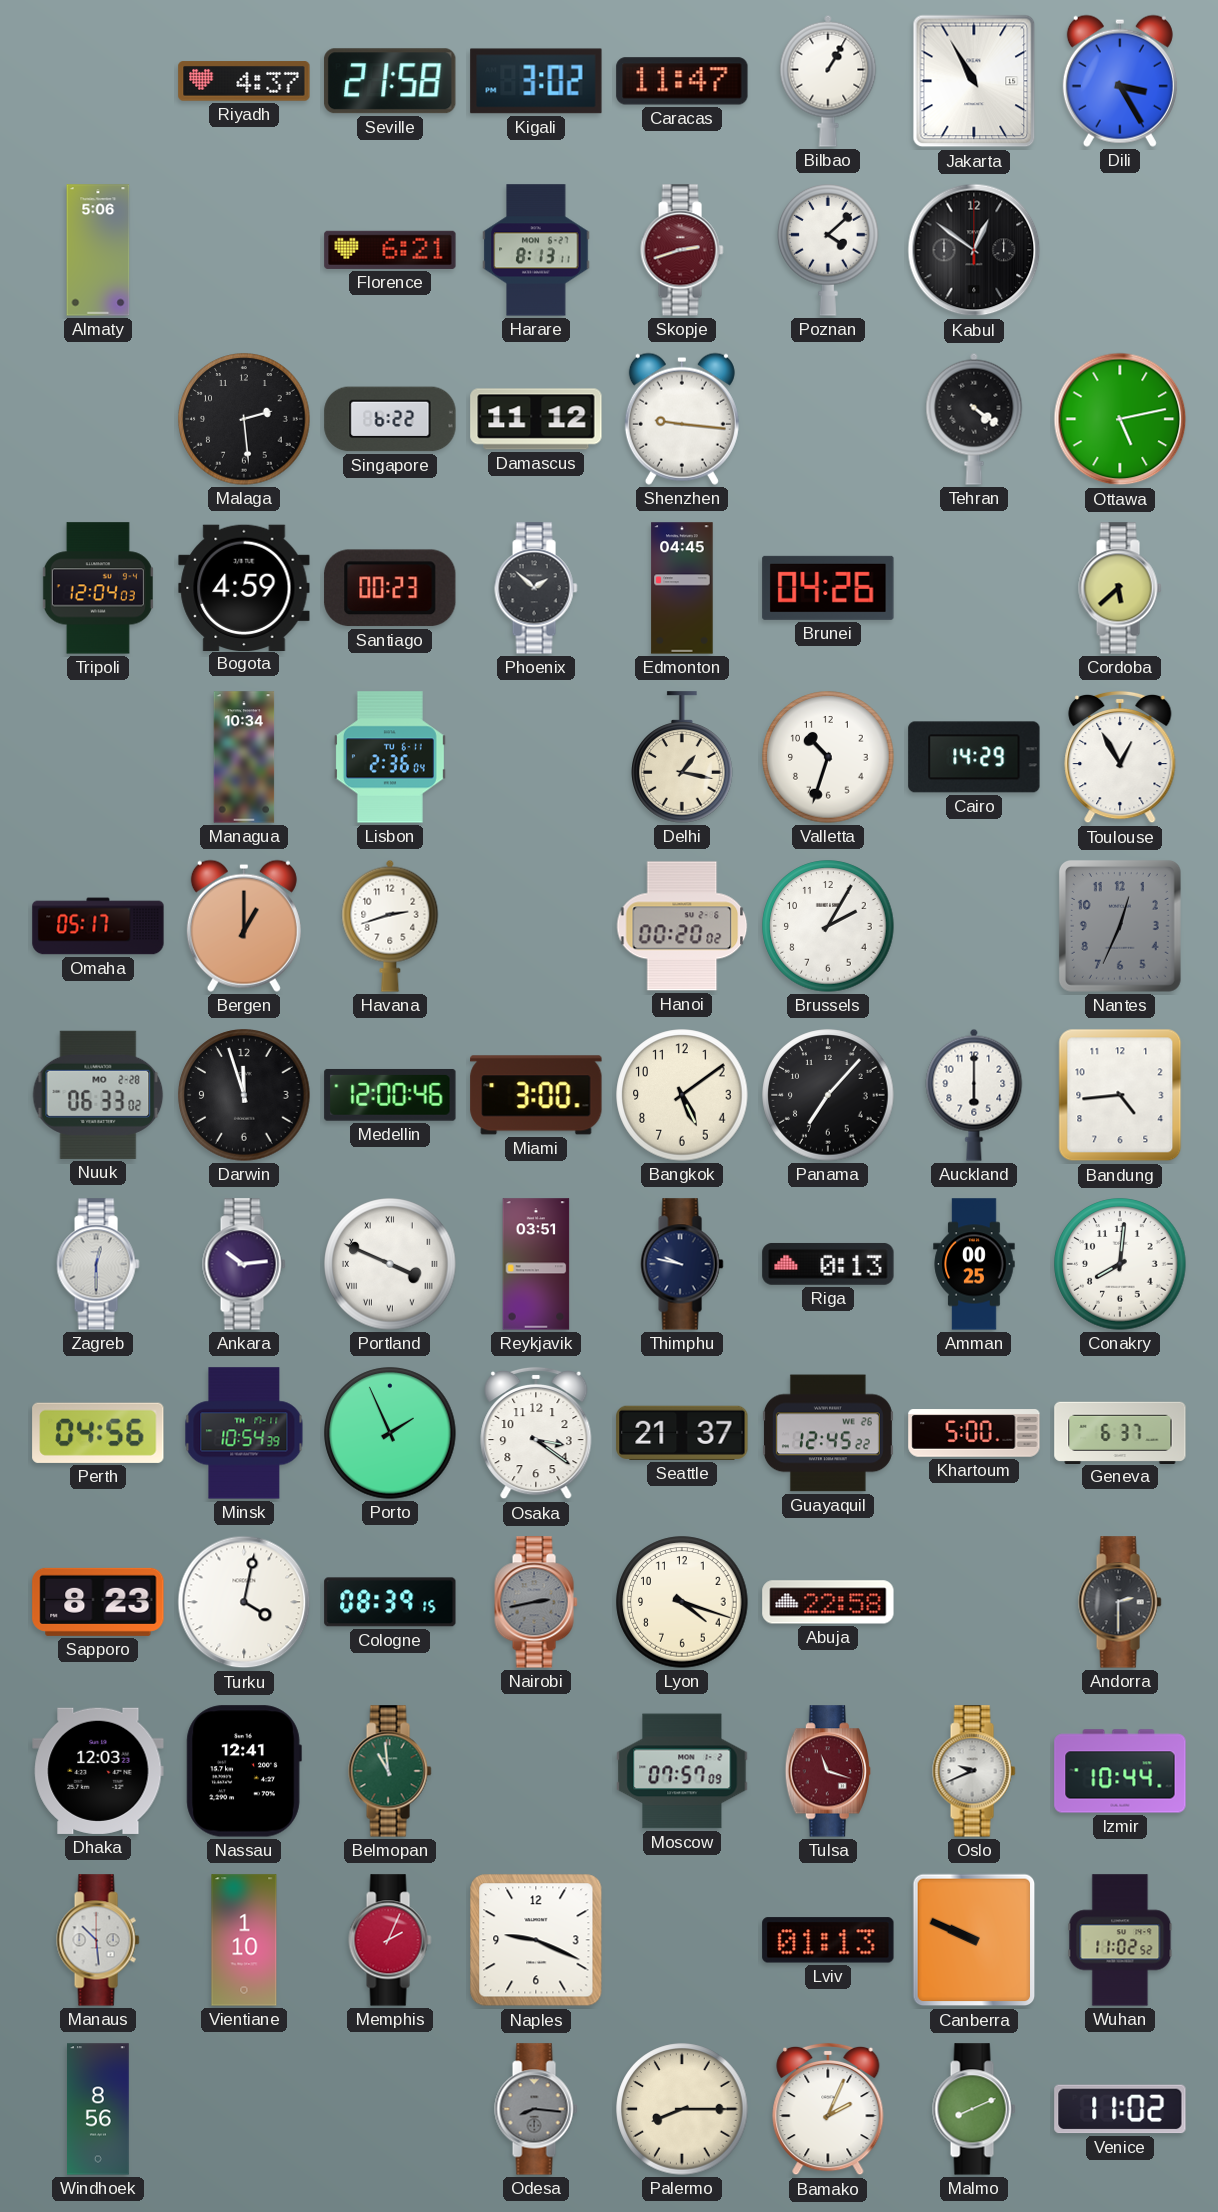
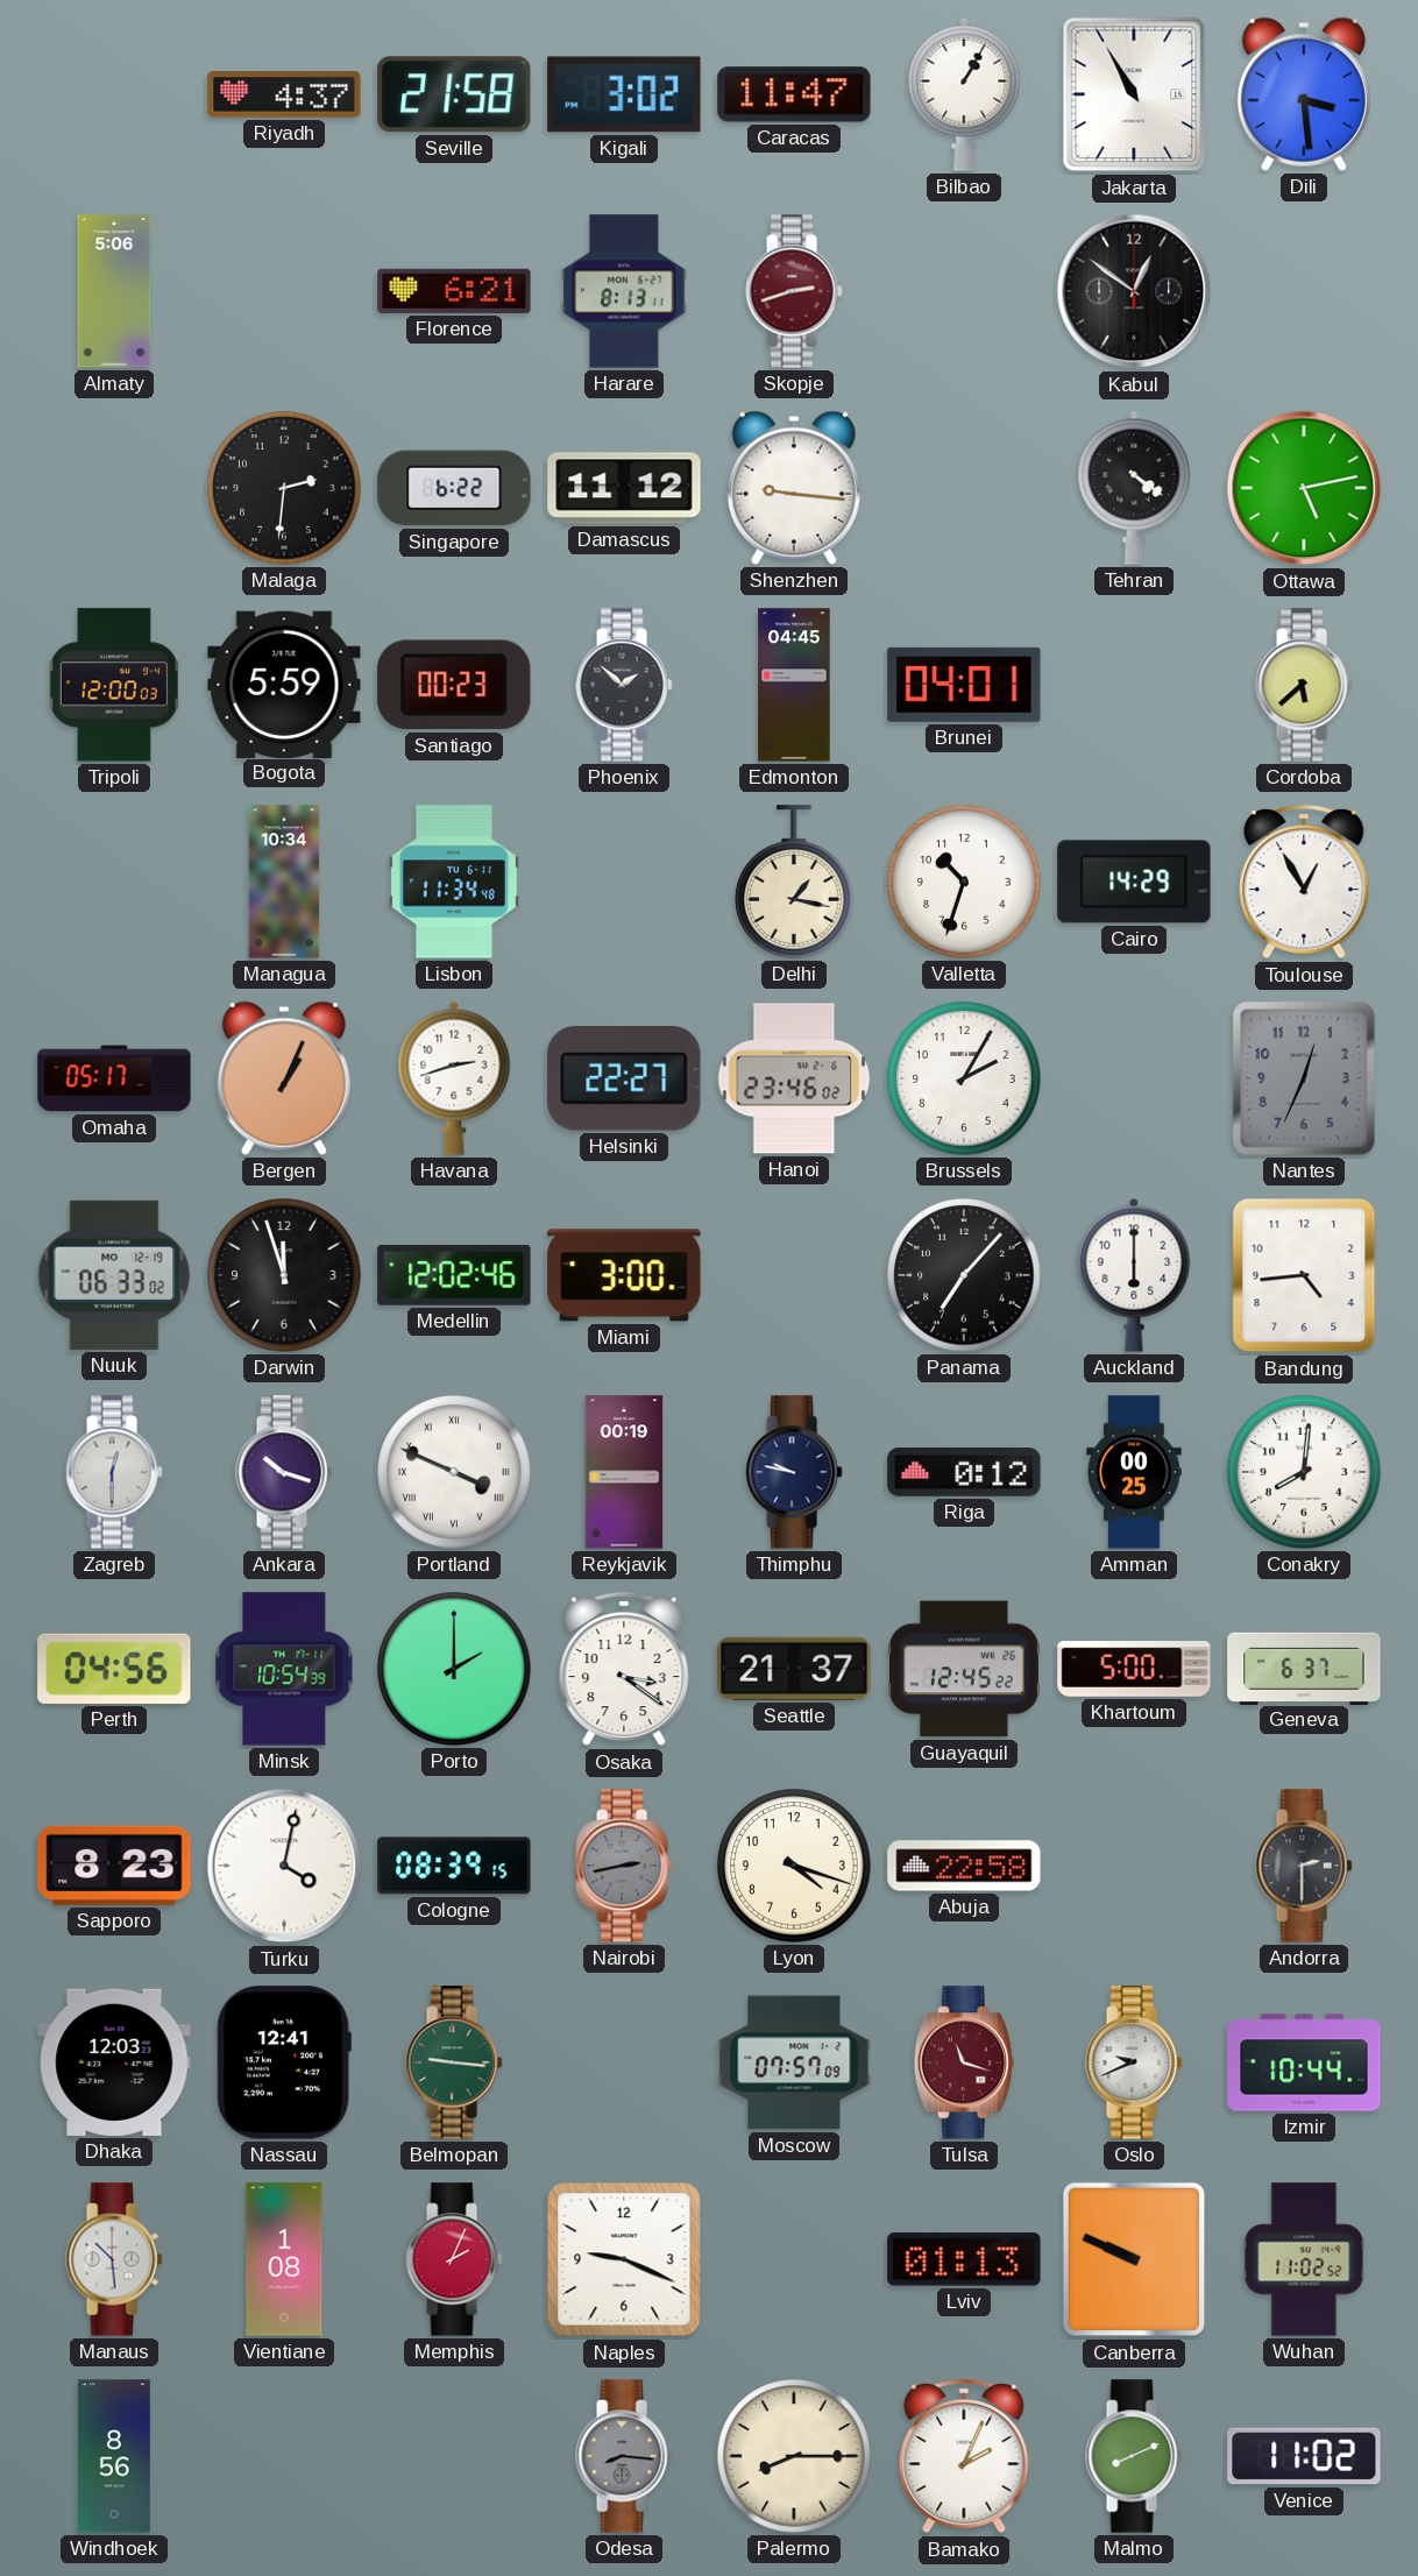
Dili: 3:25 -> 3:29
Poznan: 4:08 -> none
Malaga: 2:29 -> 2:31
Tripoli: 12:04 -> 12:00
Bogota: 4:59 -> 5:59
Brunei: 04:26 -> 04:01
Lisbon: 2:36 -> 11:34
Bergen: 1:00 -> 1:04
Helsinki: none -> 22:27
Hanoi: 00:20 -> 23:46
Nuuk date: MO 2-28 -> MO 12-19
Medellin: 12:00 -> 12:02
Bangkok: 5:09 -> none
Ankara: 10:14 -> 10:18
Reykjavik: 03:51 -> 00:19
Riga: 0:13 -> 0:12
Porto: 1:56 -> 2:00
Belmopan: 10:59 -> 9:16
Vientiane: 1:10 -> 1:08
